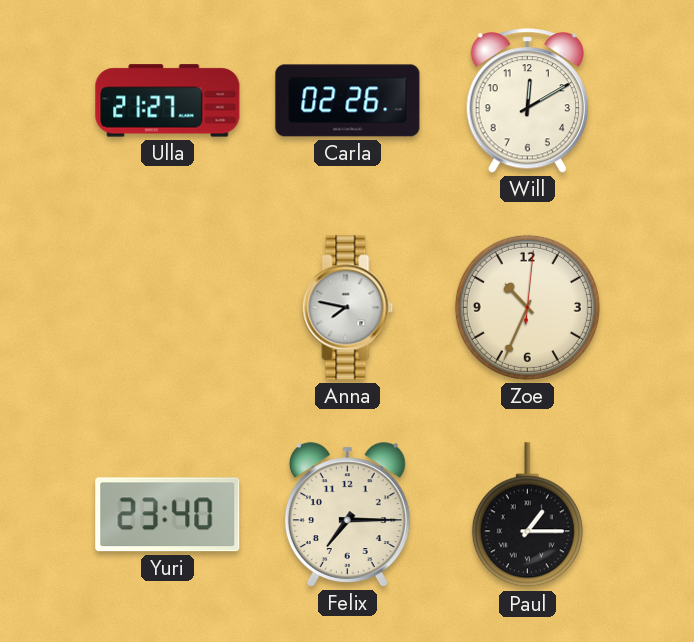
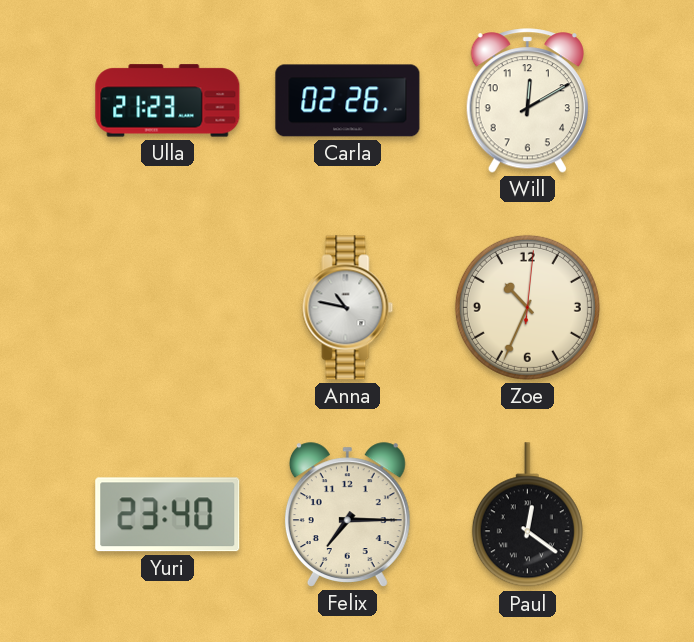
Ulla: 21:27 -> 21:23
Anna: 7:47 -> 10:47
Paul: 1:15 -> 12:21
